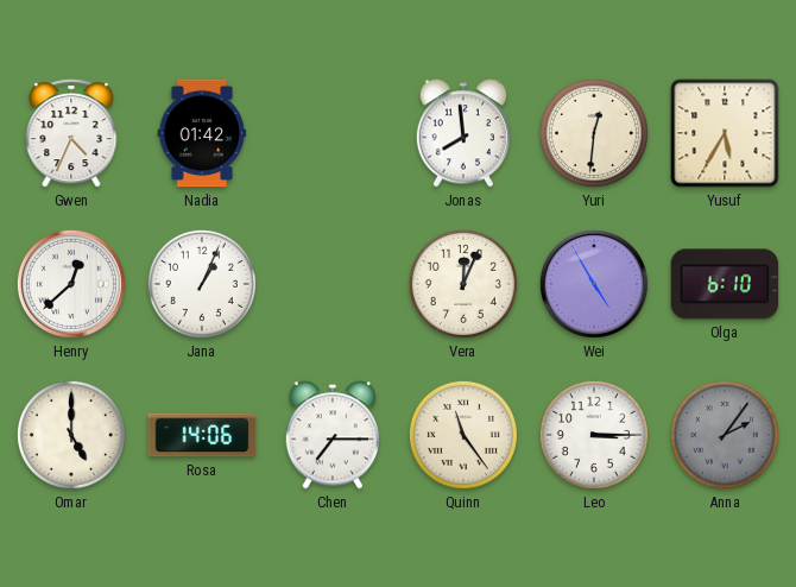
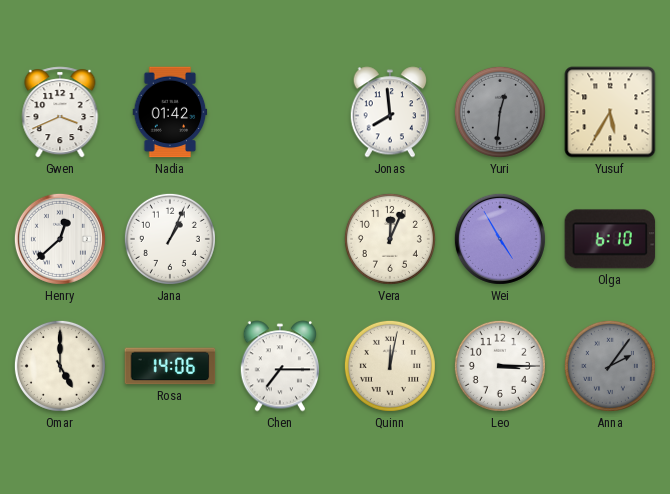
Gwen: 4:34 -> 3:41
Yuri dial: cream -> grey
Quinn: 11:24 -> 12:02
